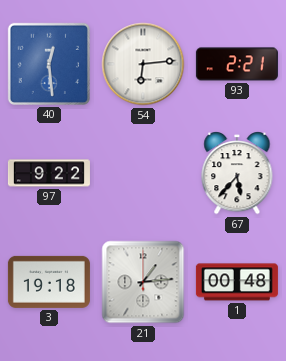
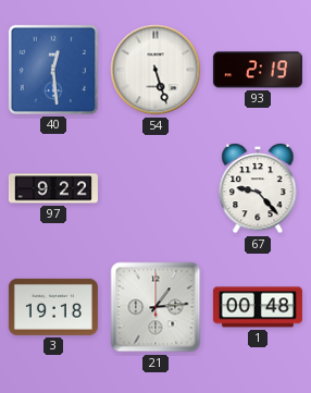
54: 6:14 -> 5:27
93: 2:21 -> 2:19
67: 5:37 -> 9:23
